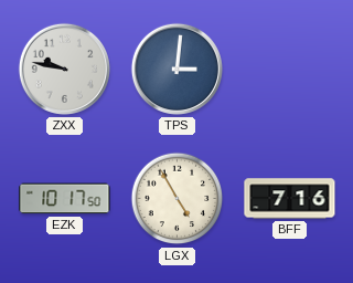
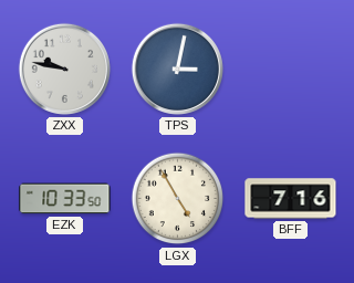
TPS: 3:01 -> 3:02
EZK: 10:17 -> 10:33
